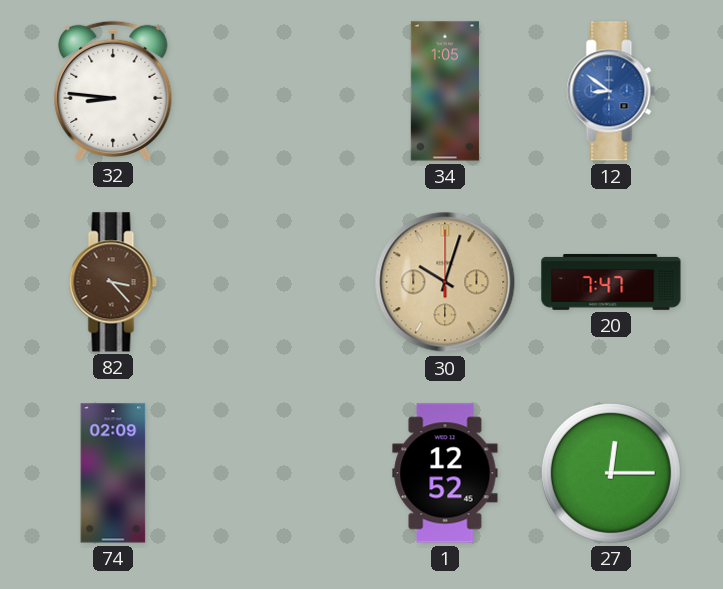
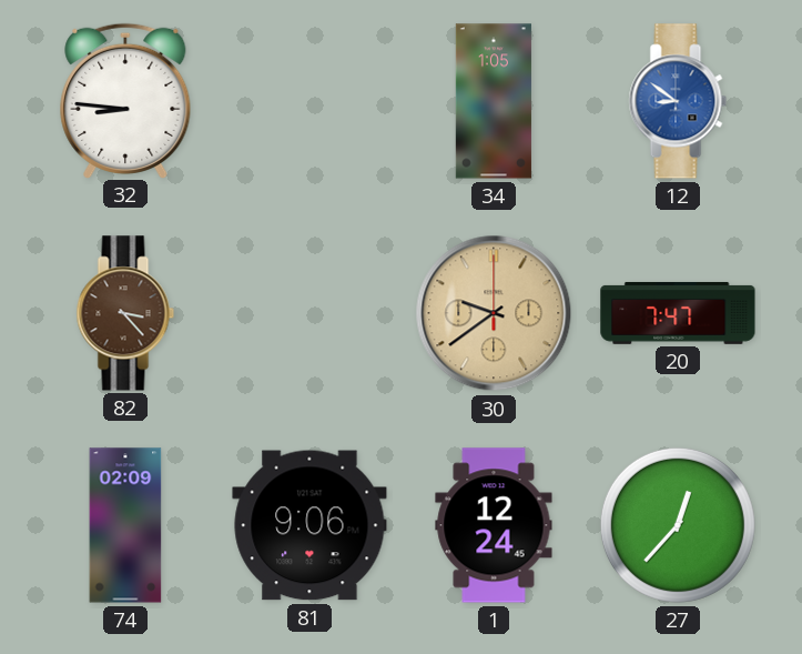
30: 10:03 -> 9:39
81: none -> 9:06
1: 12:52 -> 12:24
27: 12:15 -> 12:37
